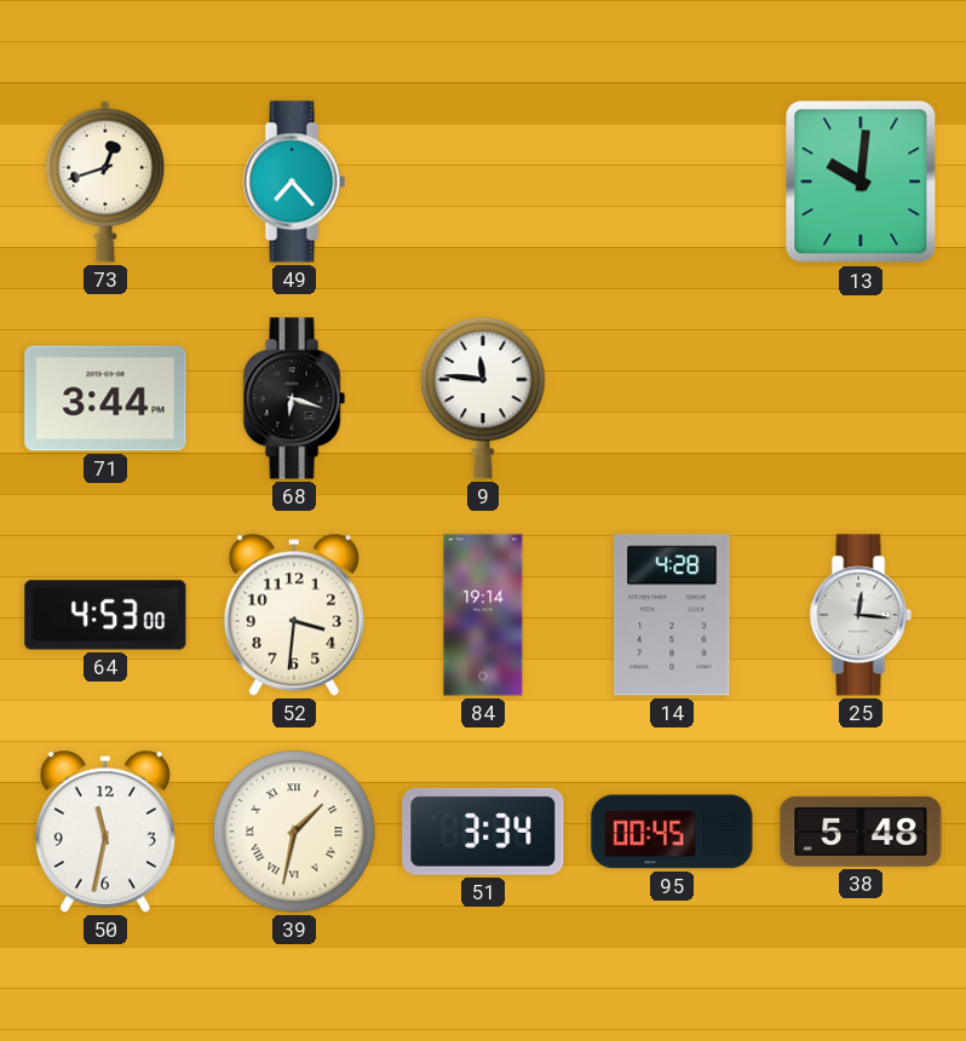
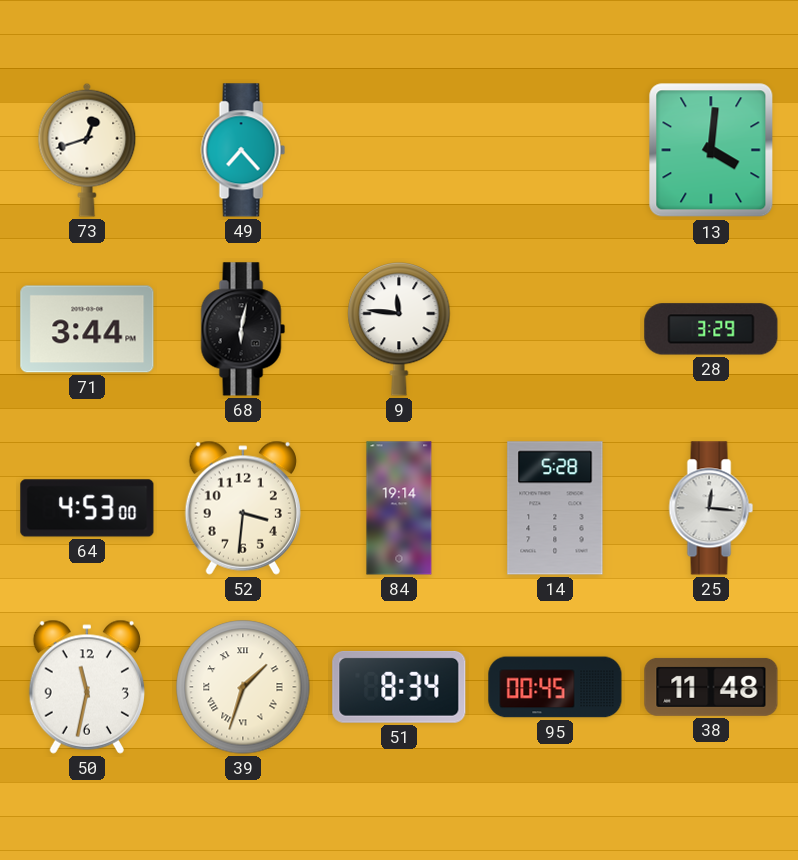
13: 10:01 -> 4:01
68: 6:18 -> 6:02
28: none -> 3:29
14: 4:28 -> 5:28
39: 1:32 -> 1:33
51: 3:34 -> 8:34
38: 5:48 -> 11:48
